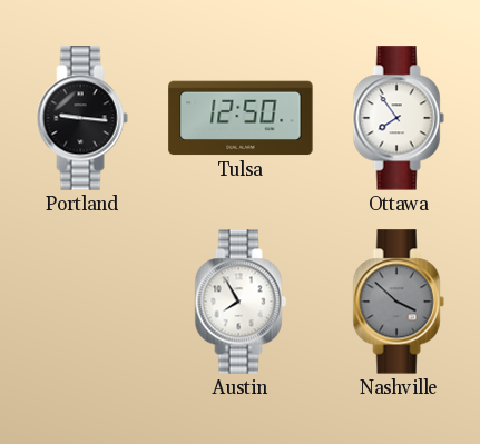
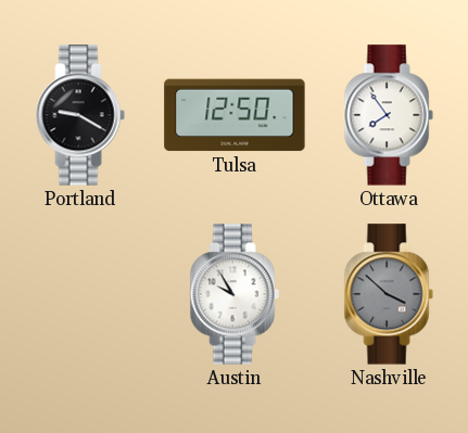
Portland: 9:16 -> 9:20
Austin: 7:55 -> 9:55
